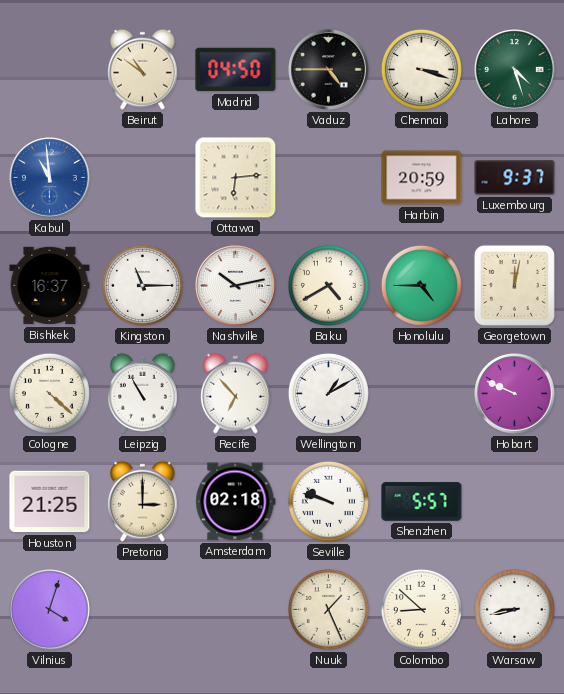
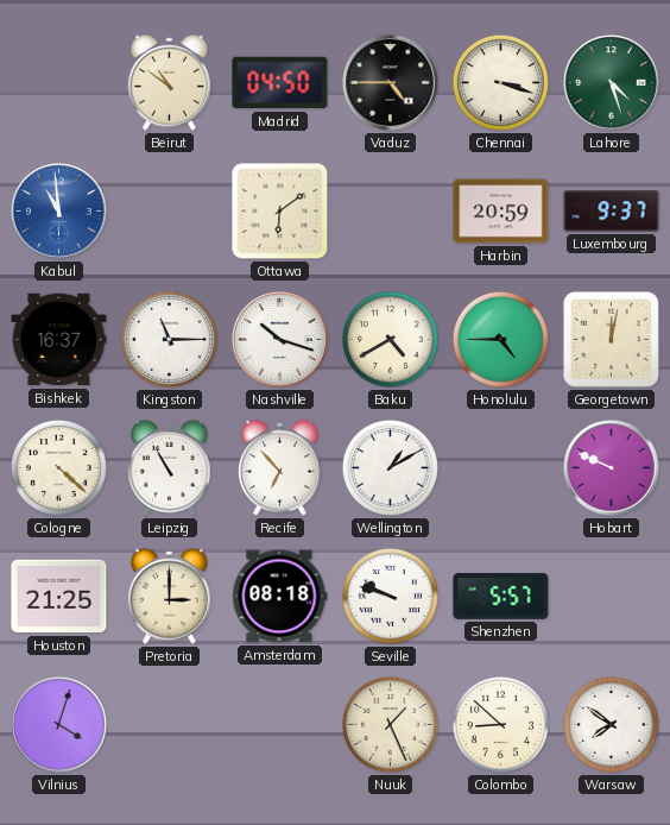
Ottawa: 6:14 -> 6:09
Nashville: 10:13 -> 10:18
Amsterdam: 02:18 -> 08:18
Warsaw: 8:43 -> 7:51
